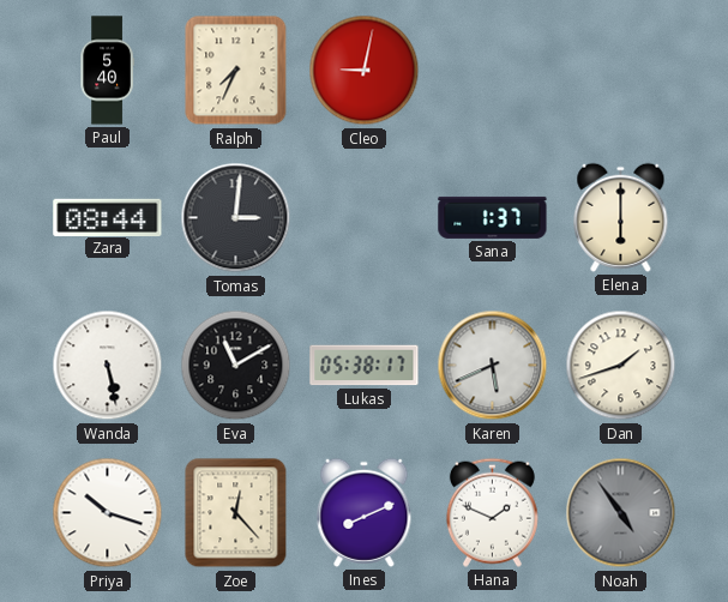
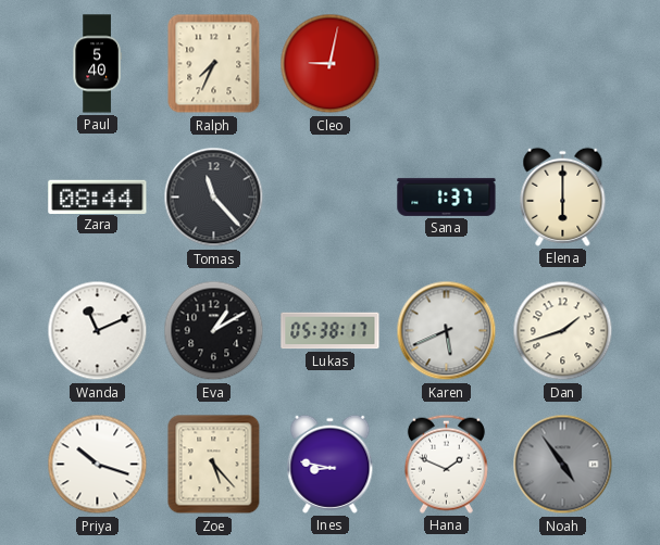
Tomas: 3:01 -> 11:23
Wanda: 5:28 -> 11:11
Eva: 11:10 -> 1:10
Zoe: 12:23 -> 5:23
Ines: 8:11 -> 8:47
